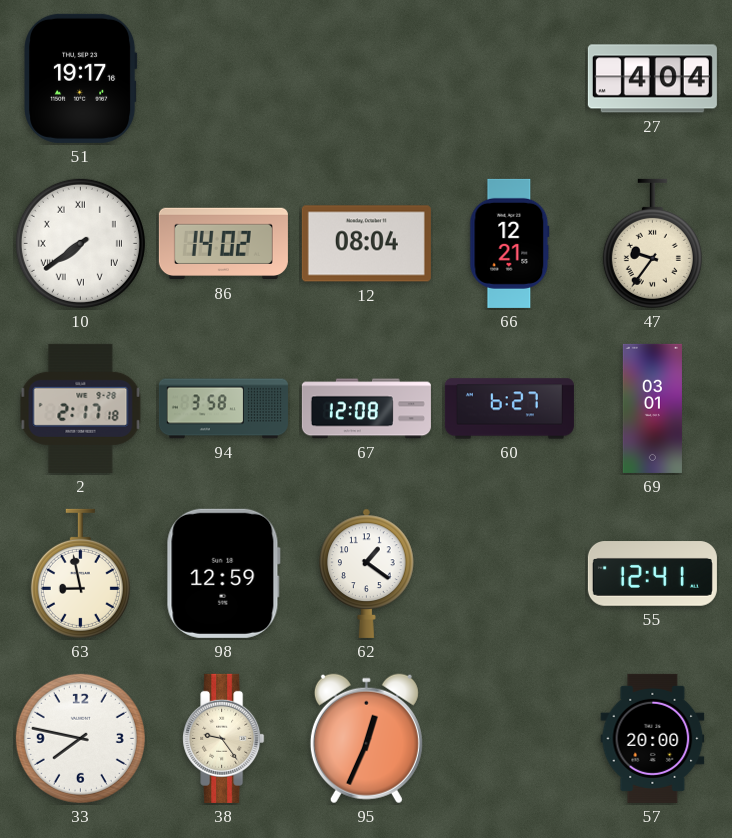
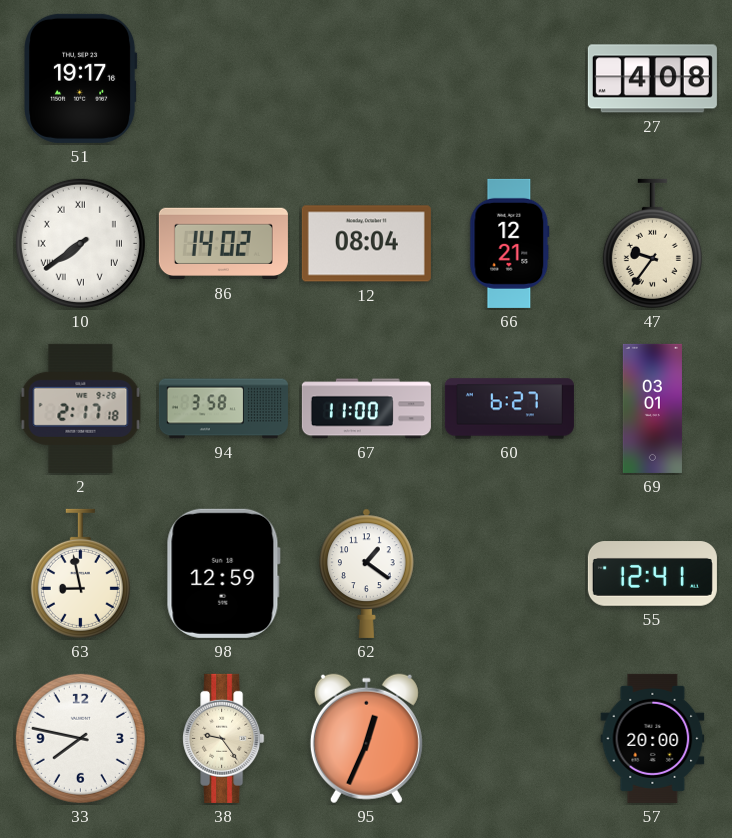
27: 4:04 -> 4:08
67: 12:08 -> 11:00
